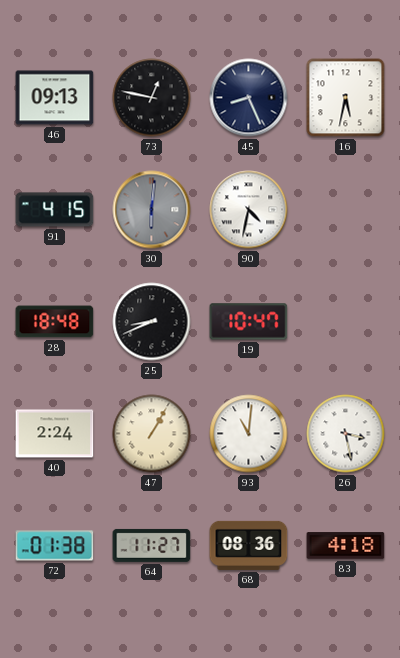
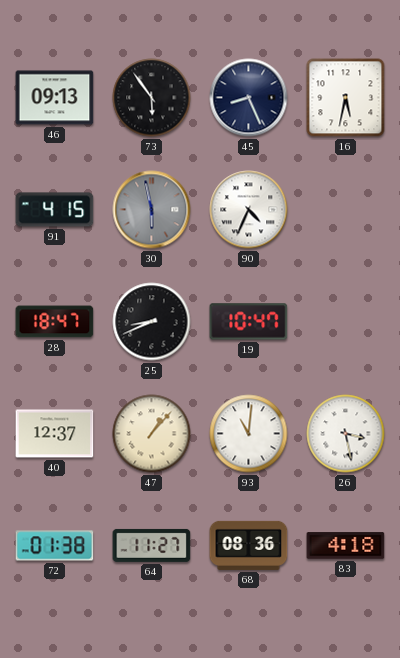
73: 12:47 -> 5:54
30: 6:01 -> 5:58
90: 4:32 -> 4:34
28: 18:48 -> 18:47
40: 2:24 -> 12:37
47: 1:05 -> 1:07
